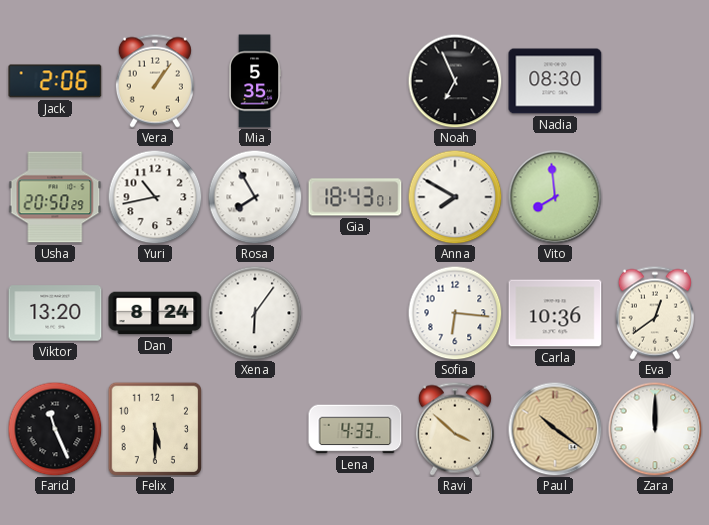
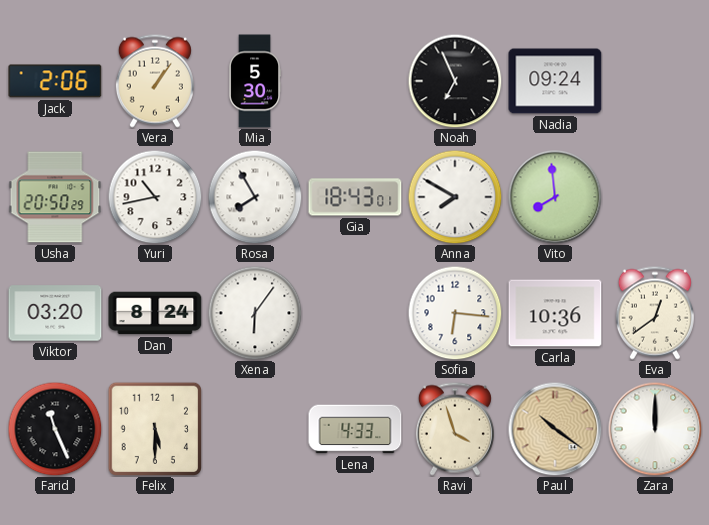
Mia: 5:35 -> 5:30
Nadia: 08:30 -> 09:24
Viktor: 13:20 -> 03:20
Ravi: 3:52 -> 3:57
